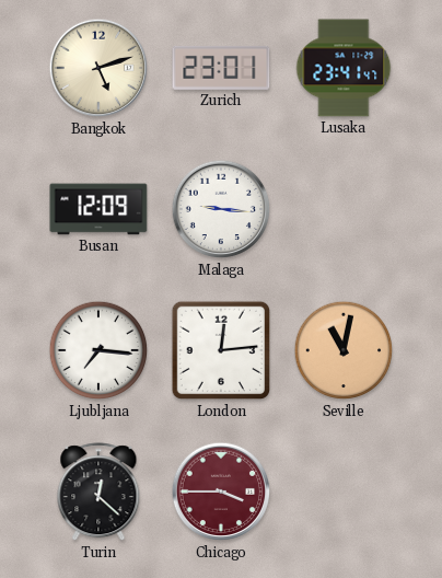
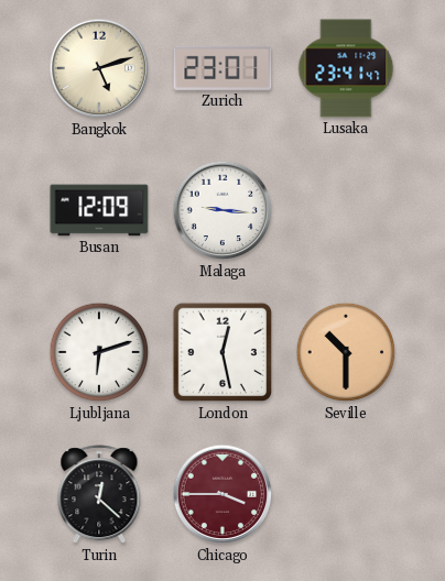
Ljubljana: 7:16 -> 6:12
London: 12:14 -> 12:28
Seville: 11:02 -> 10:30
